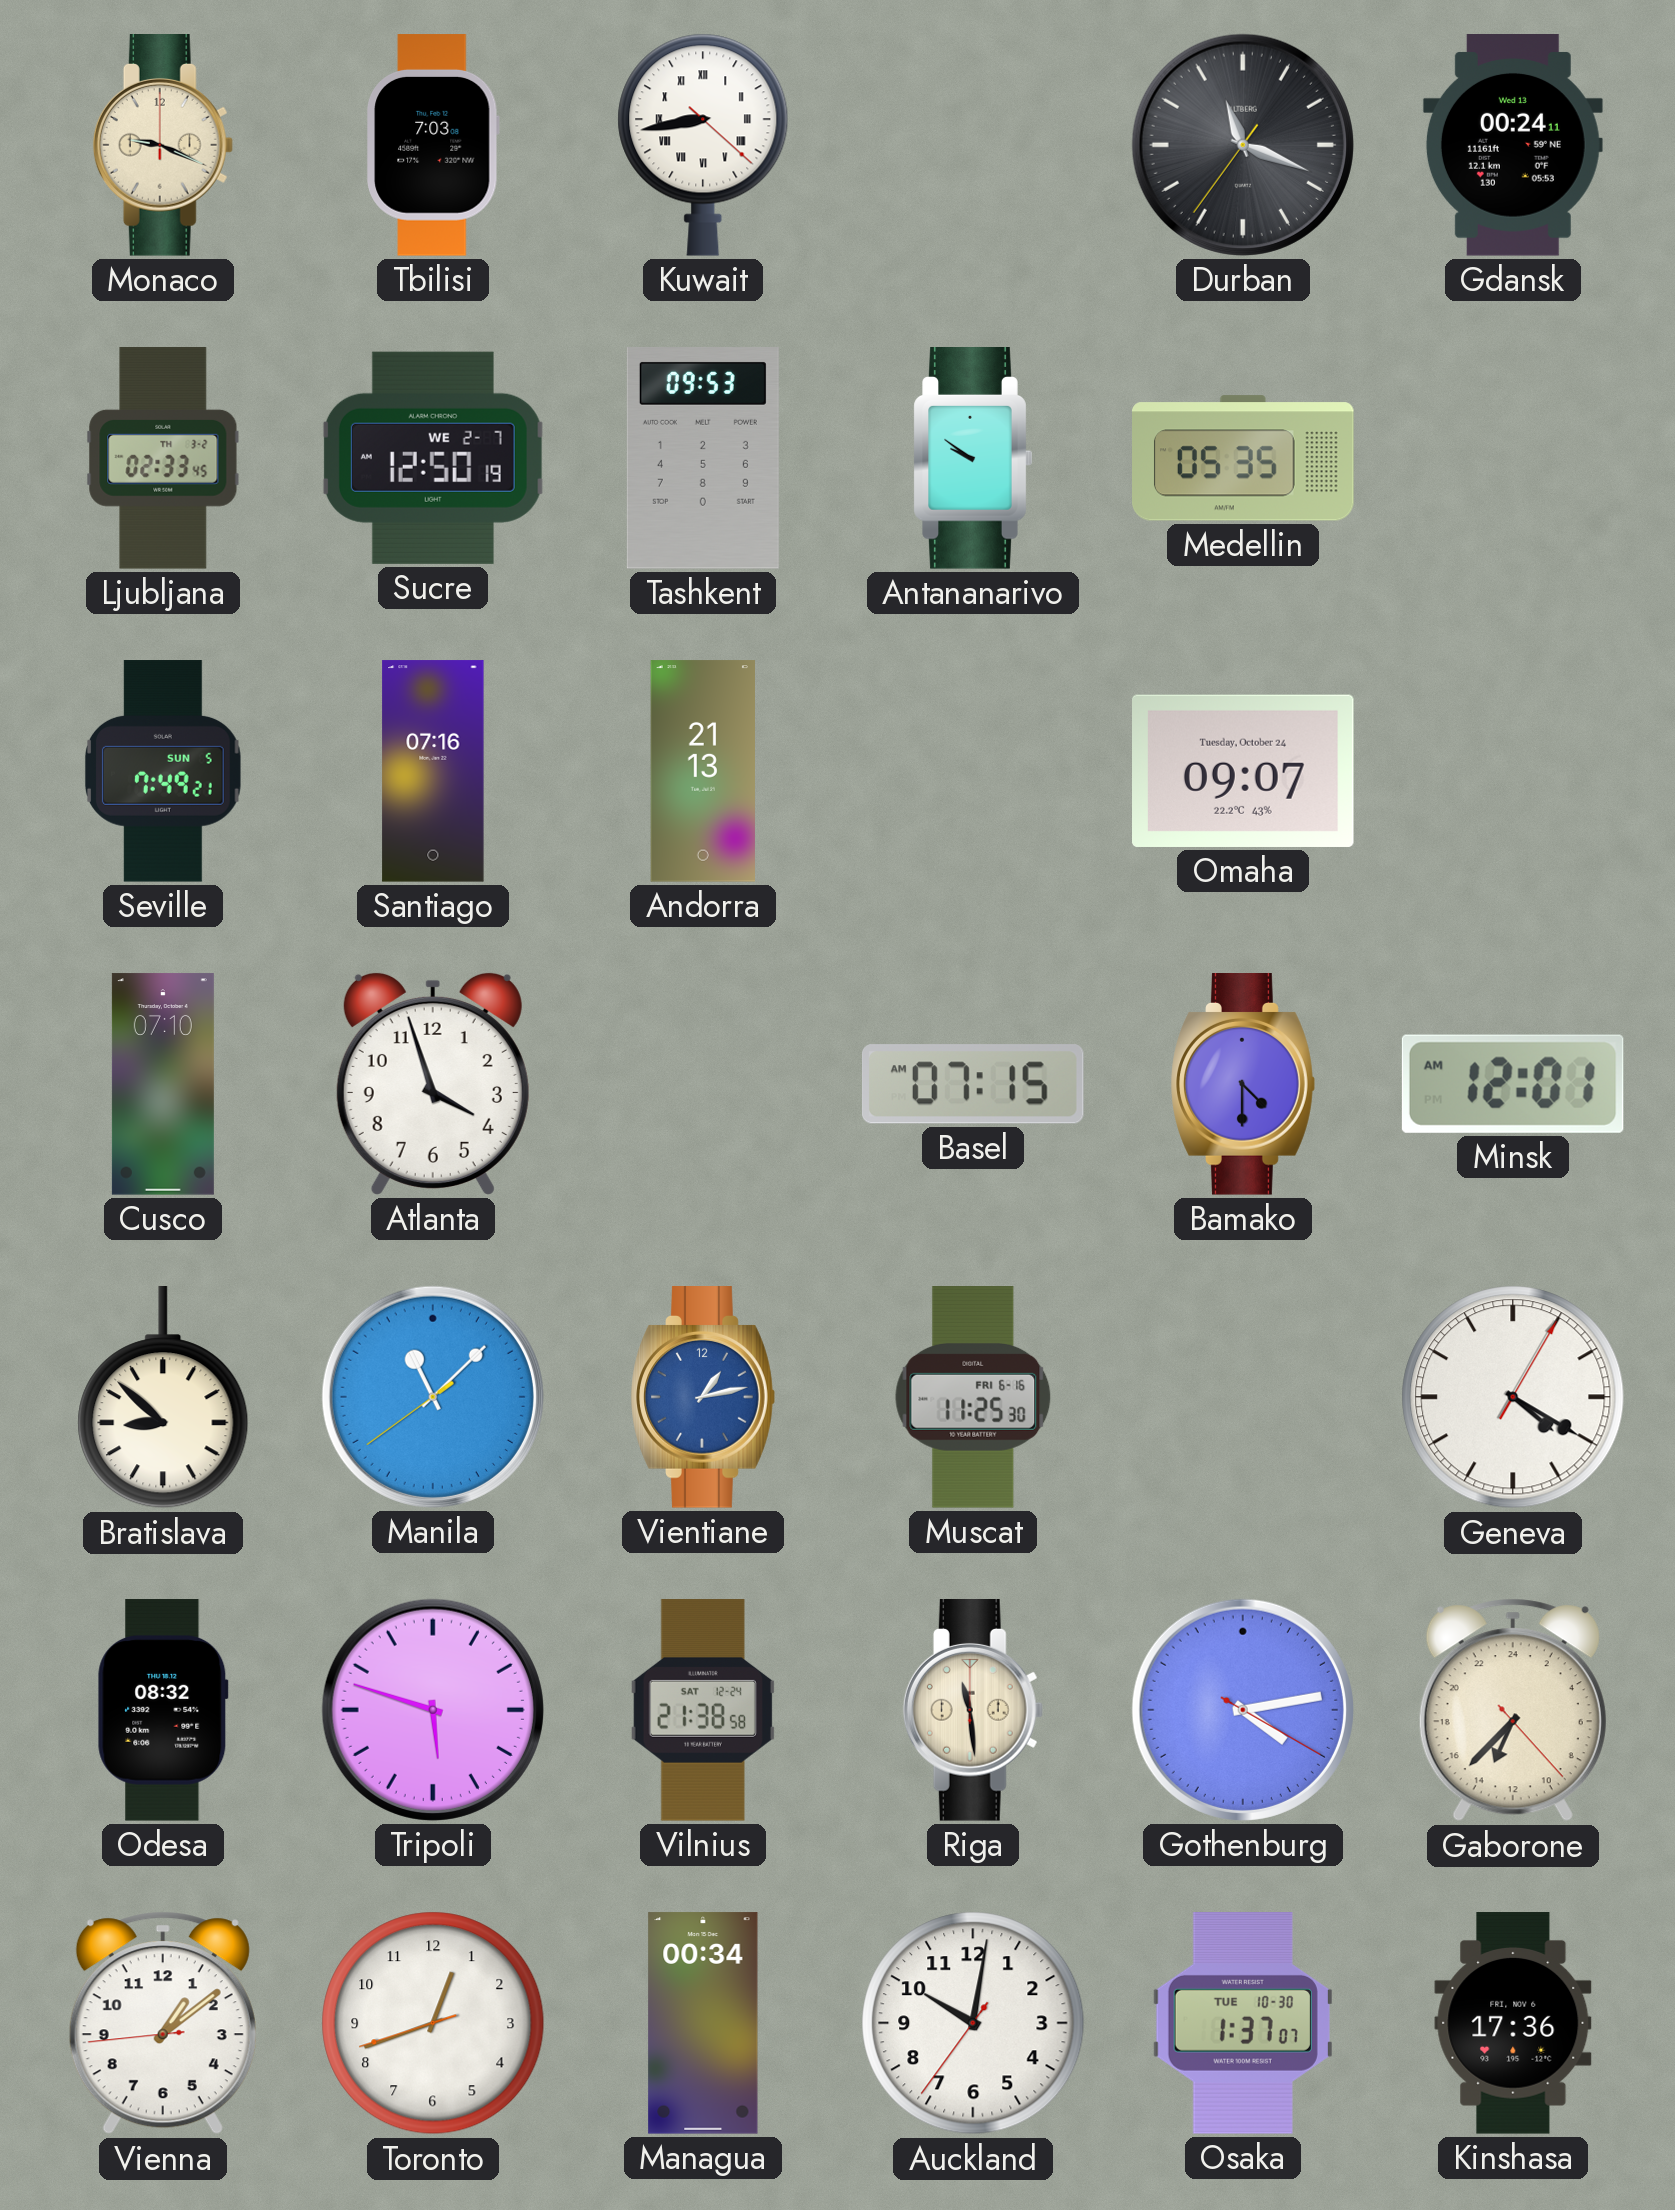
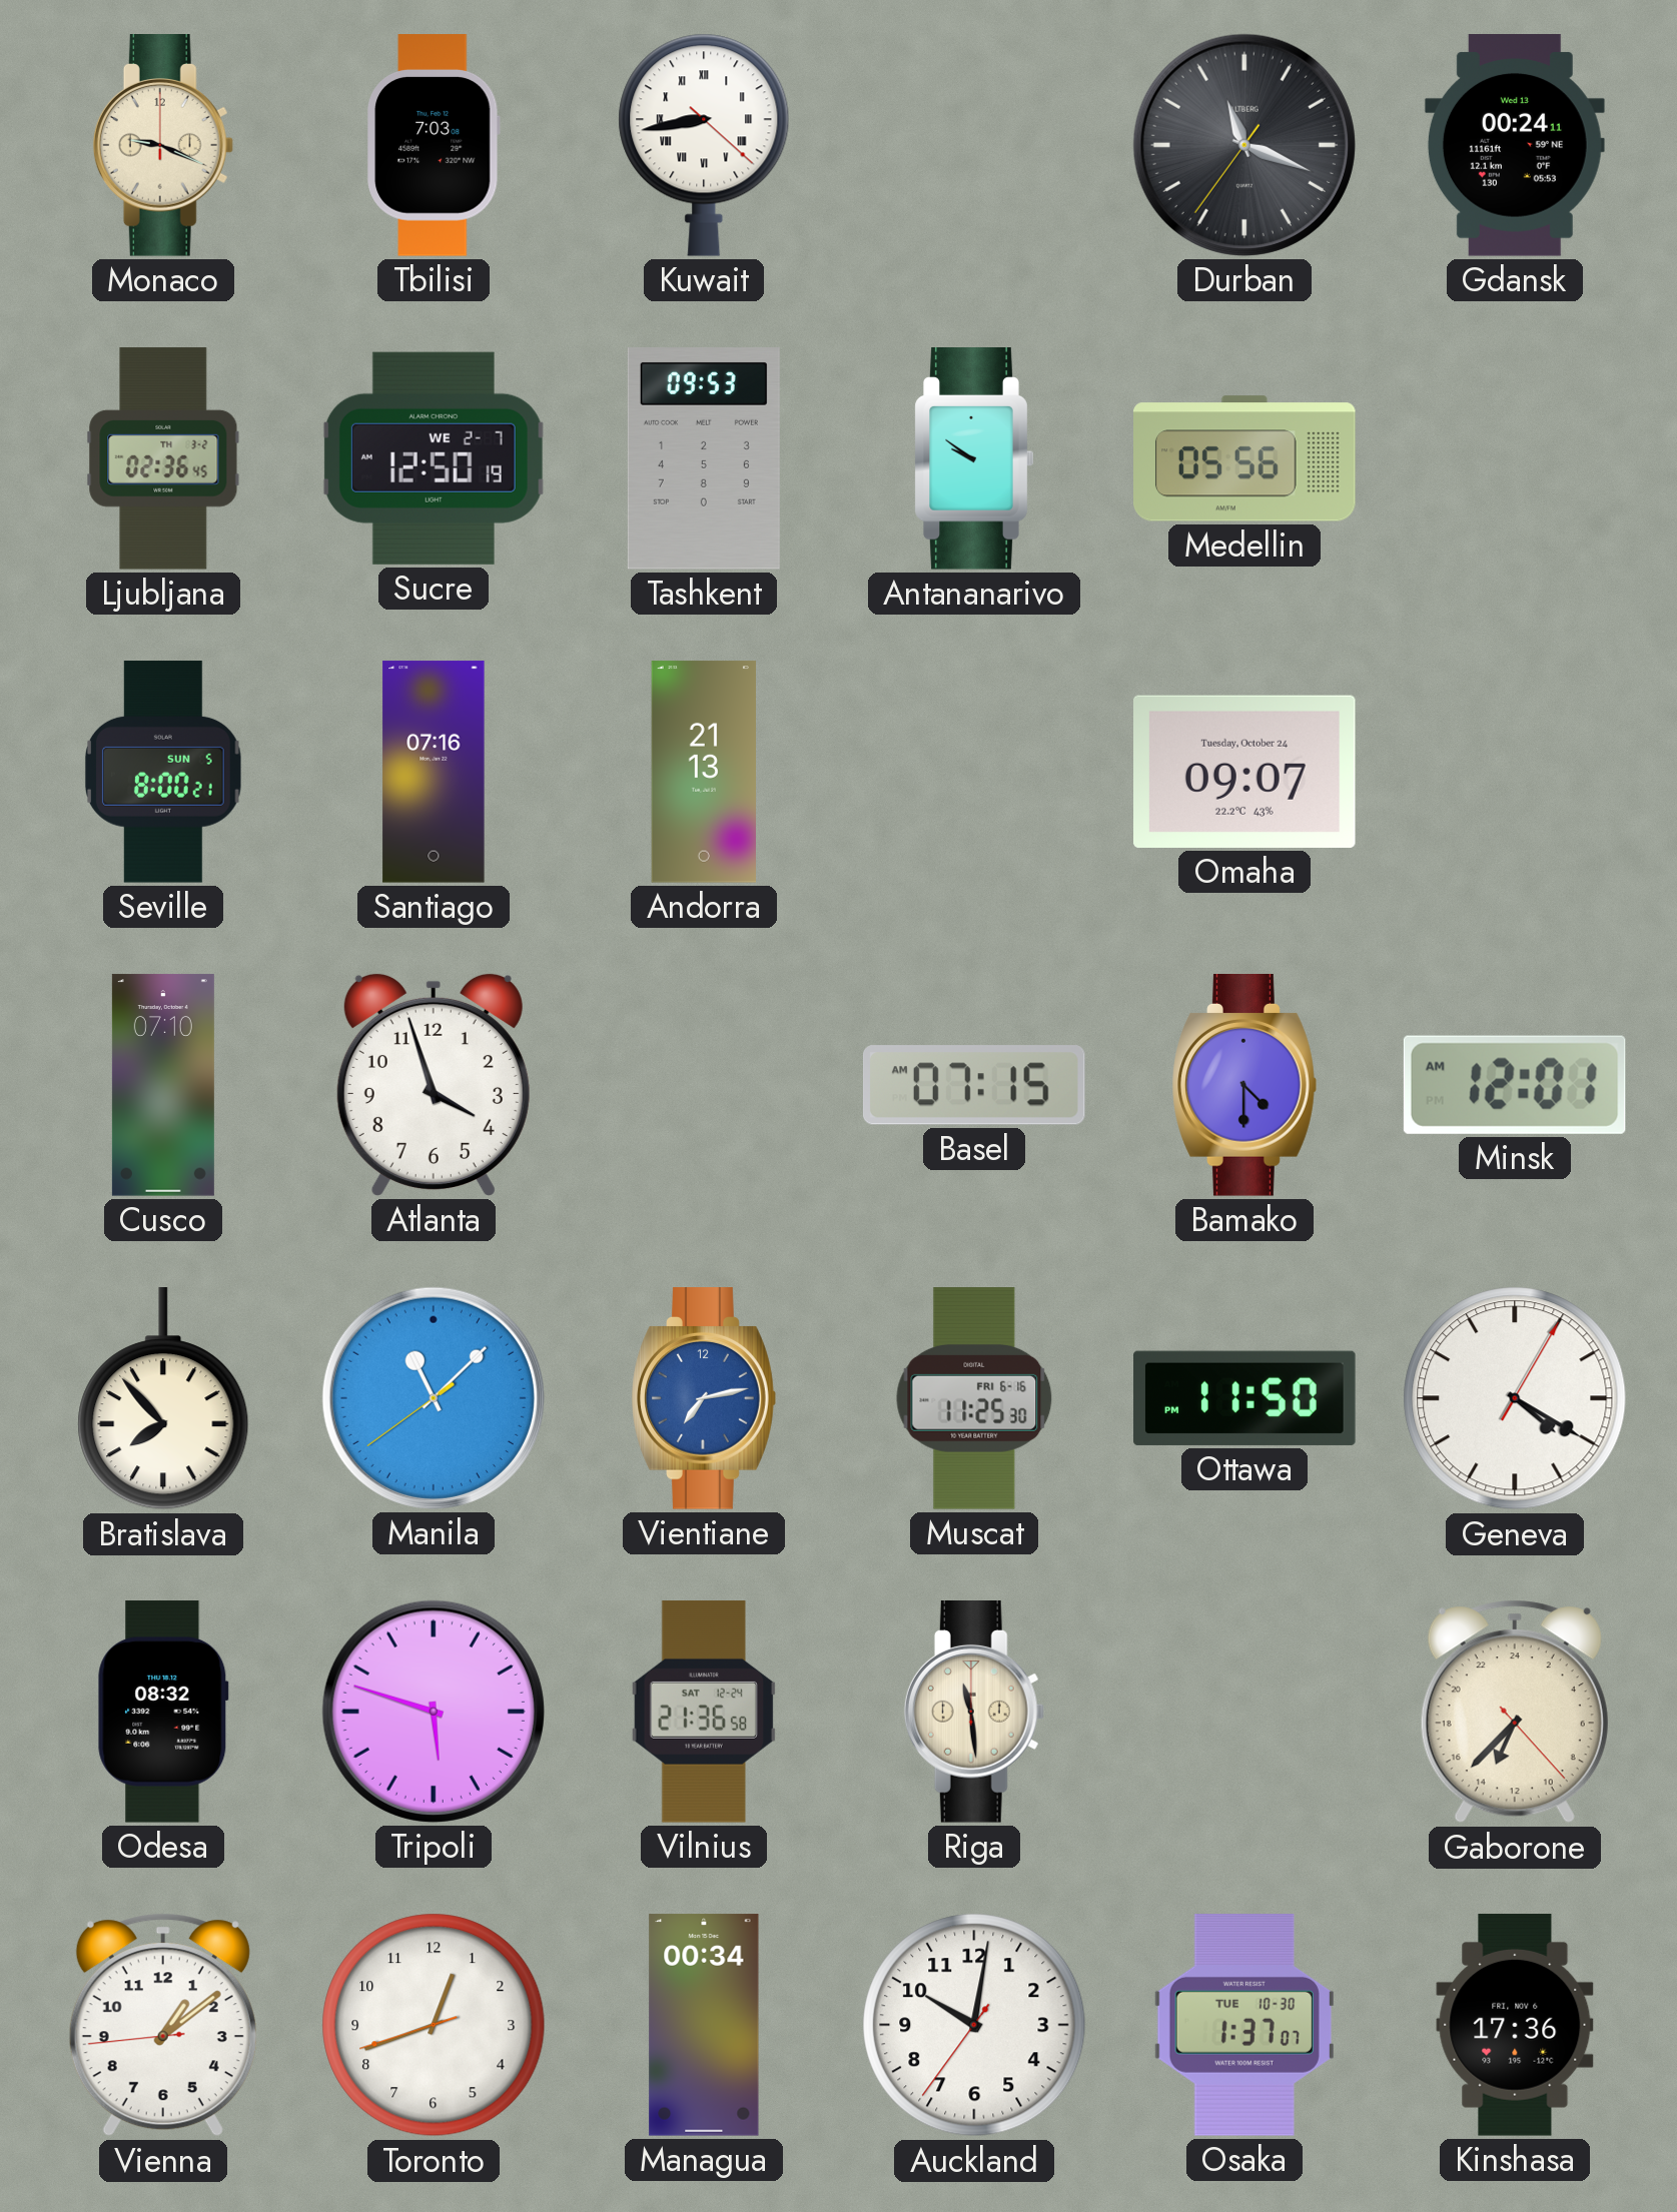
Ljubljana: 02:33 -> 02:36
Medellin: 05:35 -> 05:56
Seville: 7:49 -> 8:00
Bratislava: 8:52 -> 7:53
Vientiane: 1:13 -> 7:13
Ottawa: none -> 11:50
Vilnius: 21:38 -> 21:36
Gothenburg: 4:13 -> none
